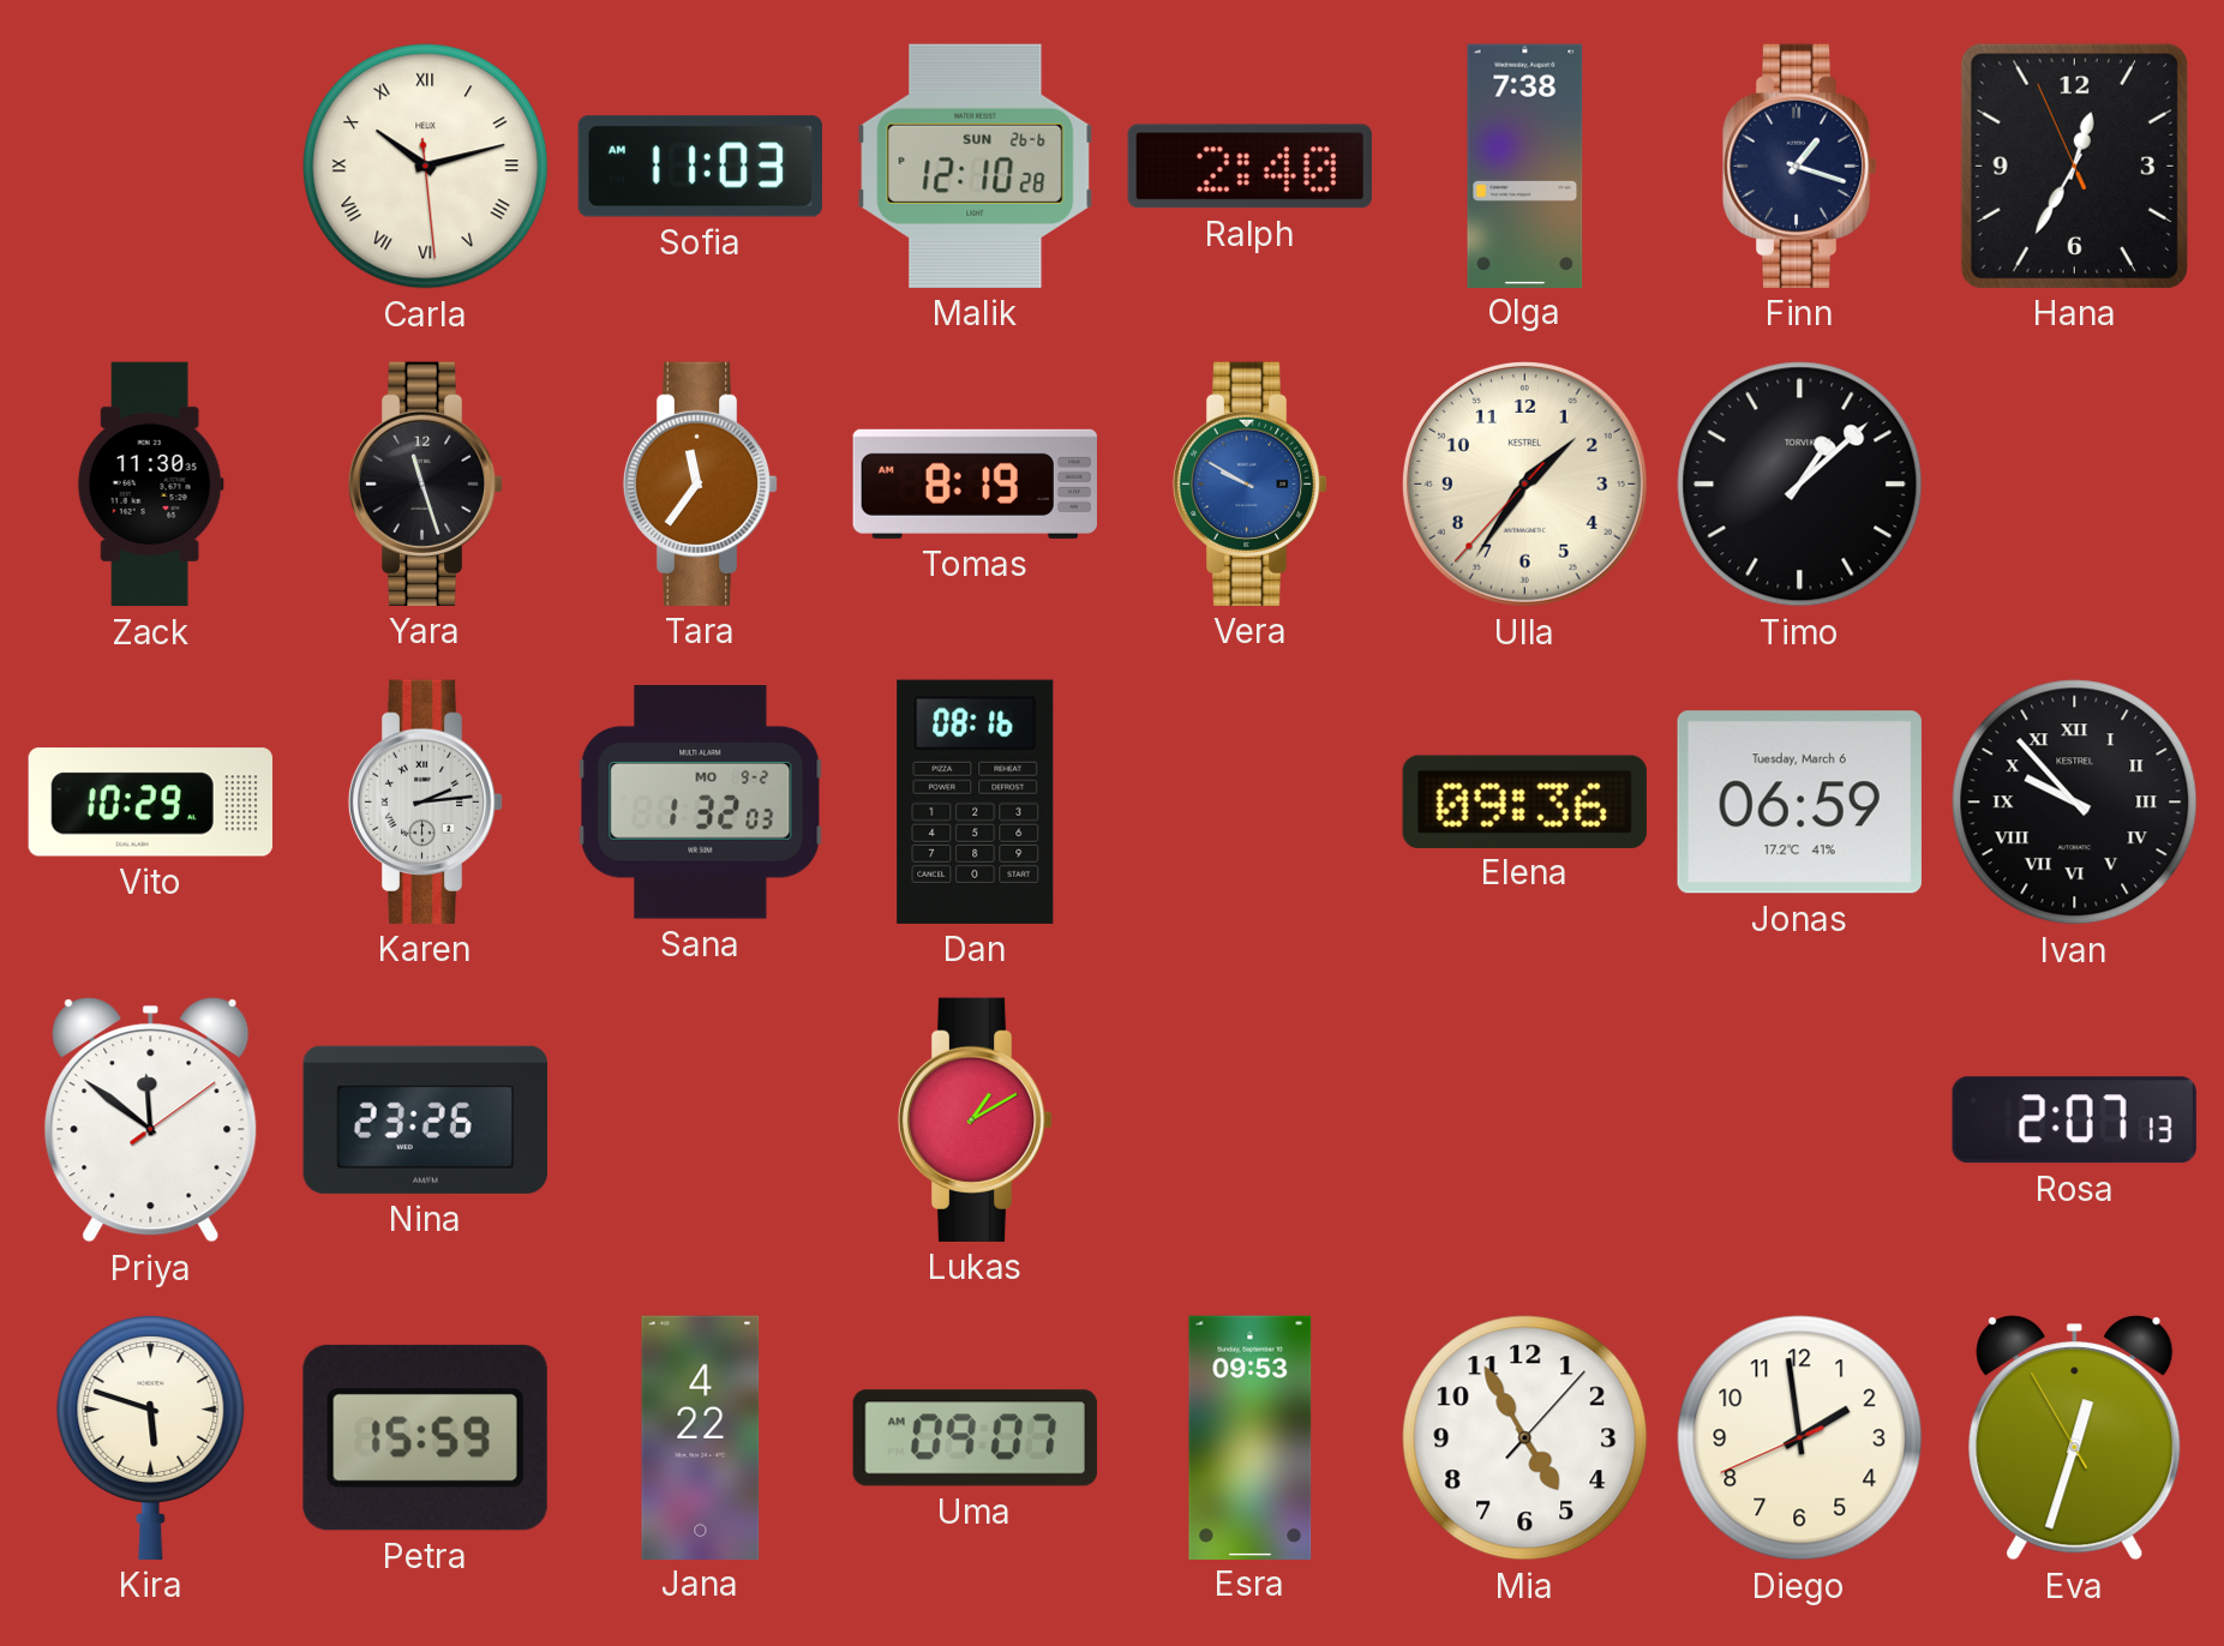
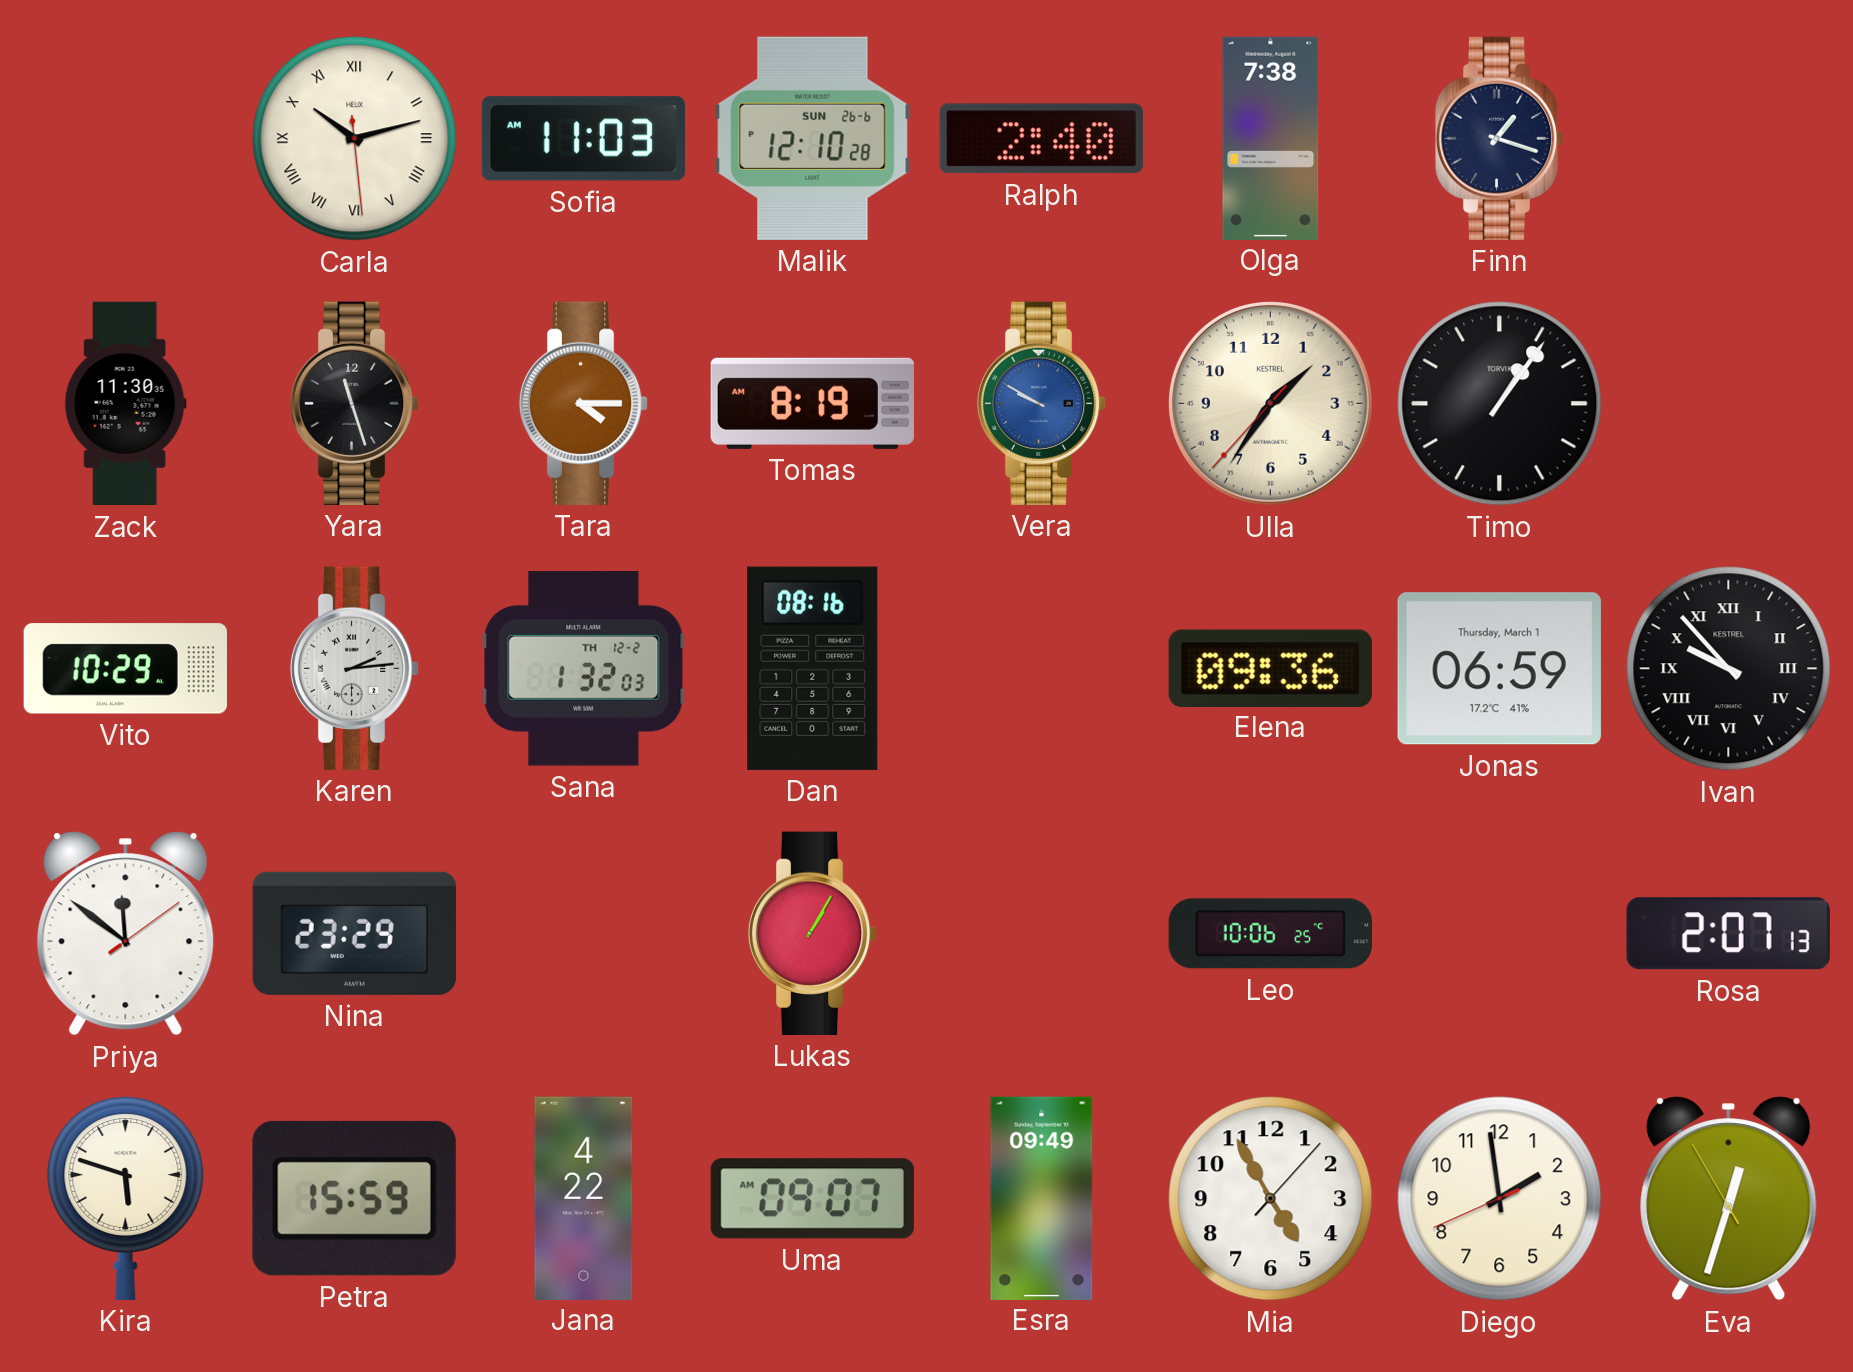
Hana: 12:34 -> none
Tara: 11:36 -> 4:15
Timo: 1:08 -> 1:06
Sana date: MO 9-2 -> TH 12-2
Jonas date: Tuesday, March 6 -> Thursday, March 1
Nina: 23:26 -> 23:29
Lukas: 1:10 -> 1:05
Leo: none -> 10:06
Esra: 09:53 -> 09:49
